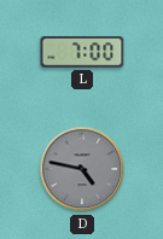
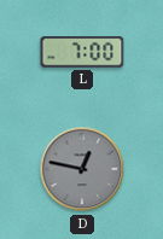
D: 4:47 -> 12:47
